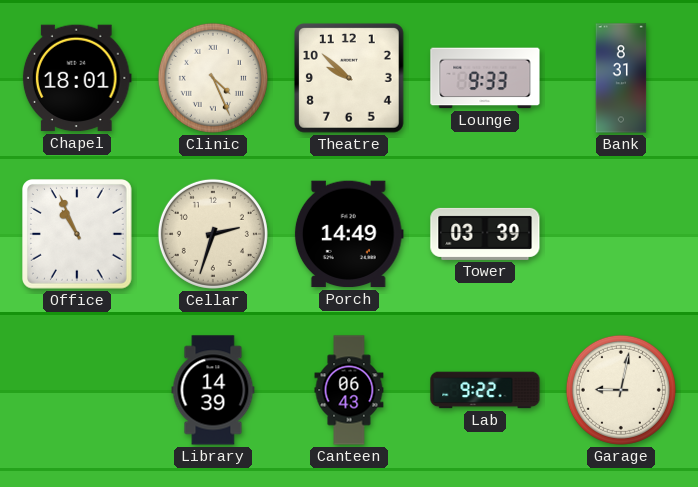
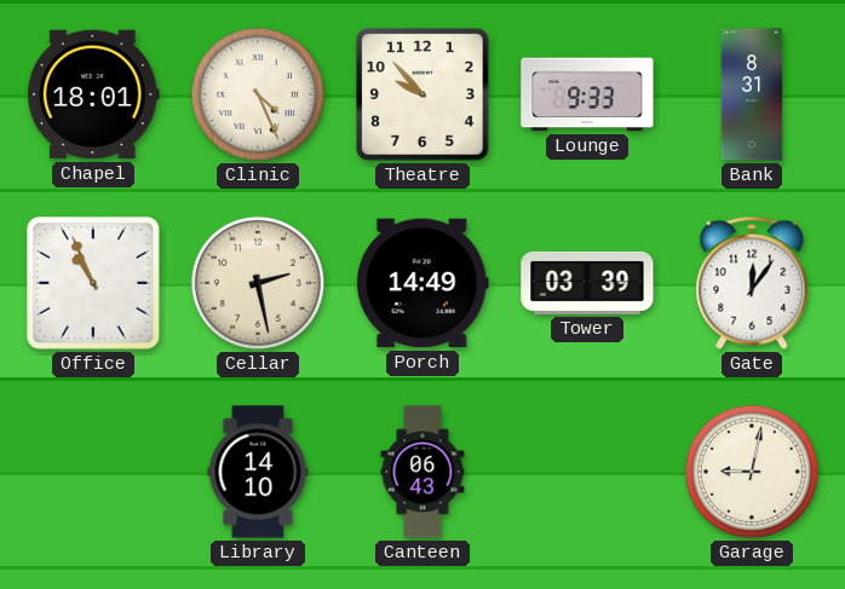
Theatre: 9:52 -> 9:53
Cellar: 2:33 -> 2:28
Gate: none -> 12:06
Library: 14:39 -> 14:10
Lab: 9:22 -> none
